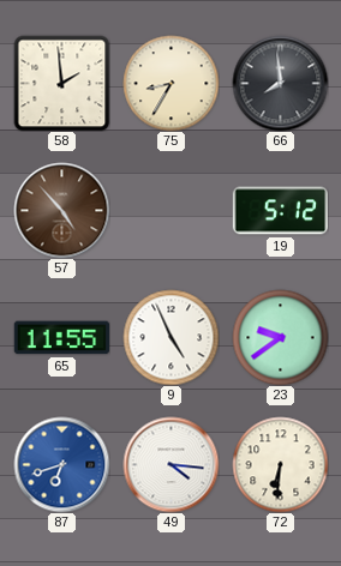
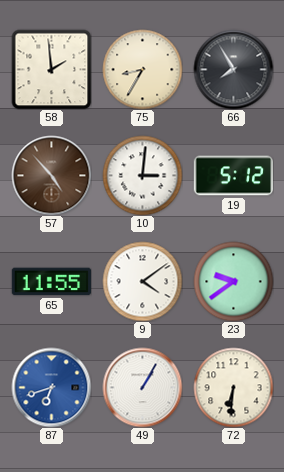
66: 7:59 -> 7:55
10: none -> 3:01
9: 4:56 -> 4:09
49: 4:16 -> 1:05
